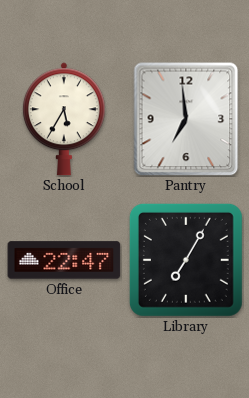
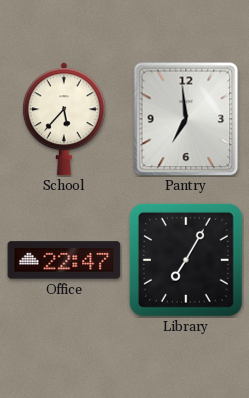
School: 5:35 -> 5:37
